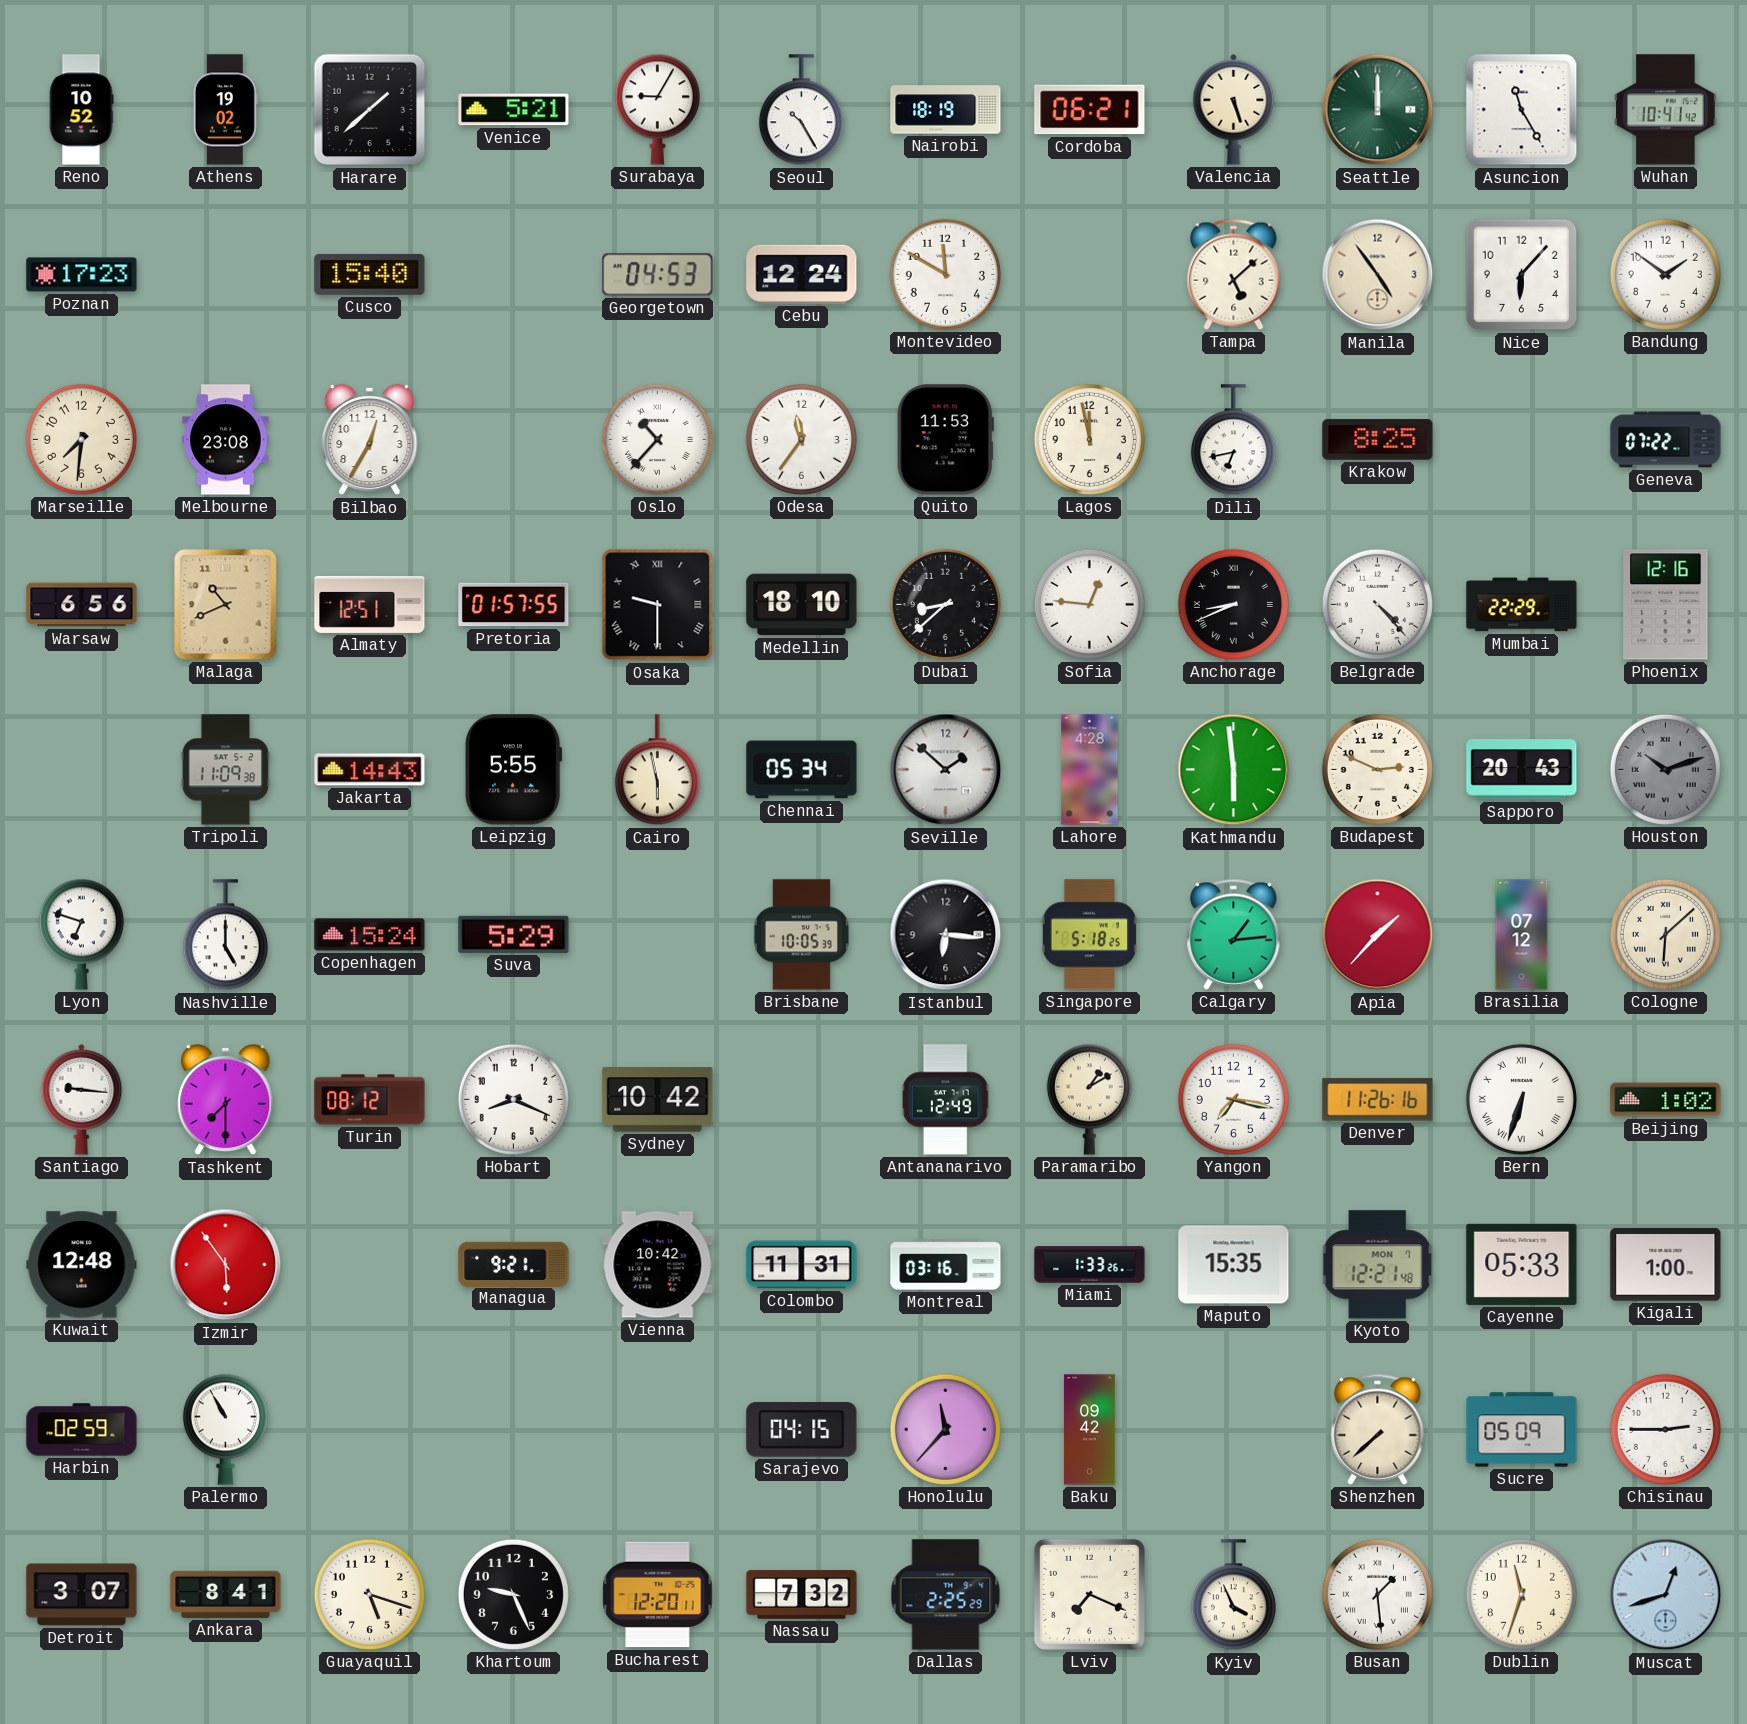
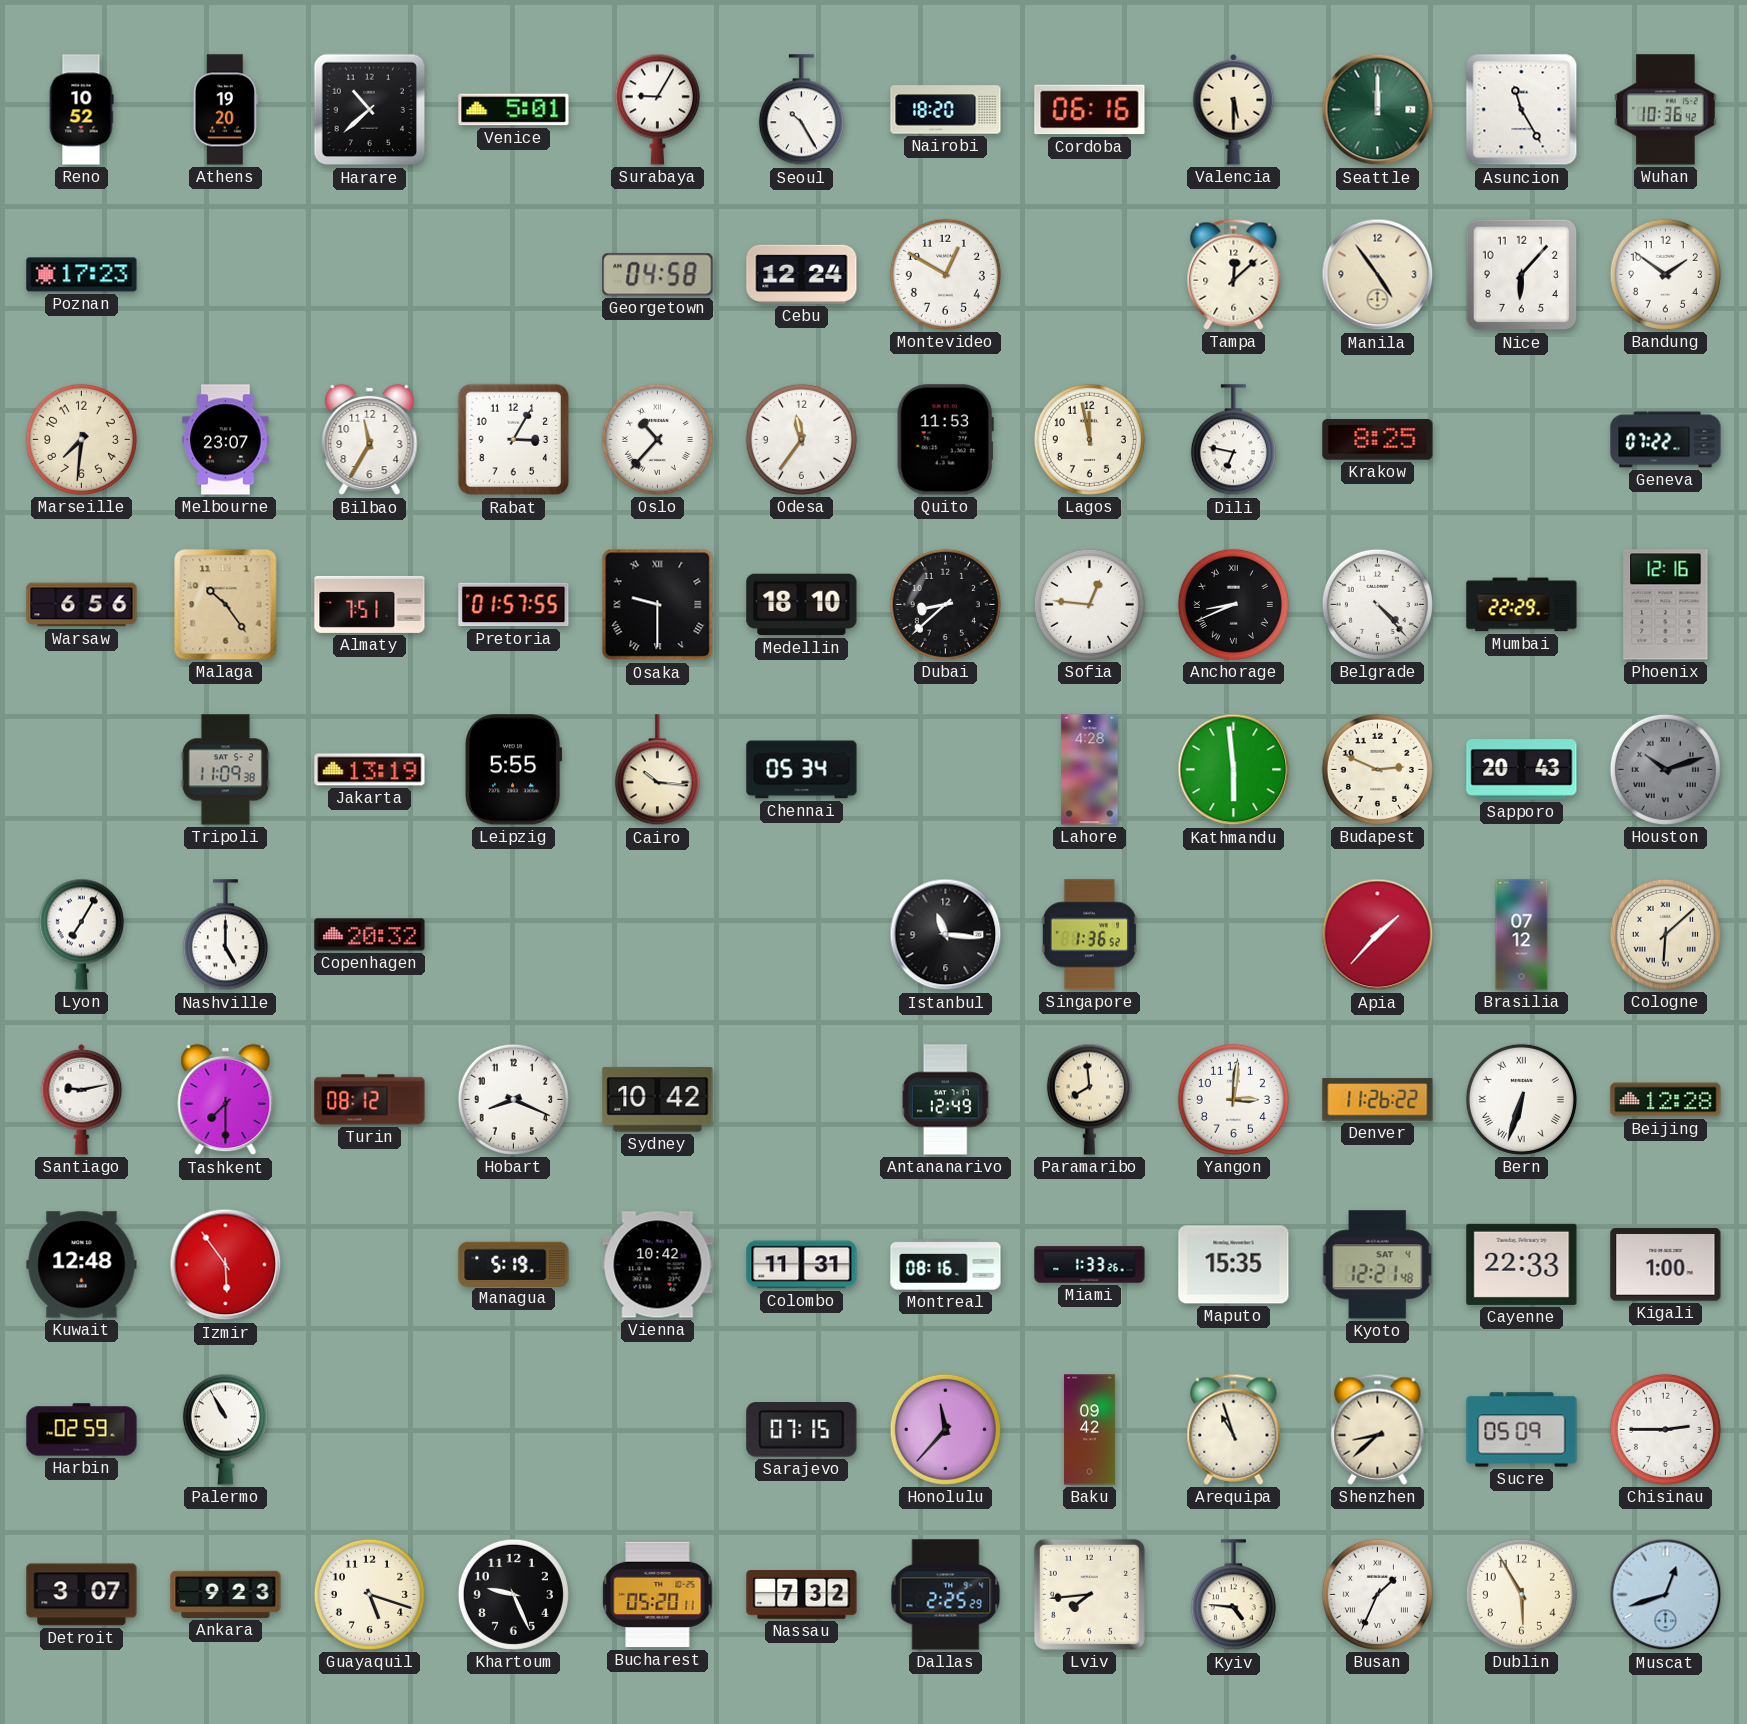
Athens: 19:02 -> 19:20
Harare: 1:38 -> 10:38
Venice: 5:21 -> 5:01
Nairobi: 18:19 -> 18:20
Cordoba: 06:21 -> 06:16
Valencia: 5:27 -> 5:30
Wuhan: 10:41 -> 10:36
Cusco: 15:40 -> none
Georgetown: 04:53 -> 04:58
Montevideo: 11:50 -> 12:50
Tampa: 5:08 -> 12:08
Melbourne: 23:08 -> 23:07
Bilbao: 12:35 -> 11:35
Rabat: none -> 3:05
Dili: 6:43 -> 6:47
Malaga: 10:41 -> 10:24
Almaty: 12:51 -> 7:51
Jakarta: 14:43 -> 13:19
Cairo: 5:58 -> 10:16
Seville: 1:52 -> none
Lyon: 6:48 -> 7:05
Copenhagen: 15:24 -> 20:32
Suva: 5:29 -> none
Brisbane: 10:05 -> none
Istanbul: 6:16 -> 11:16
Singapore: 5:18 -> 1:36
Calgary: 1:14 -> none
Santiago: 9:16 -> 9:13
Paramaribo: 1:10 -> 7:59
Yangon: 7:17 -> 3:01
Denver: 11:26:16 -> 11:26:22
Beijing: 1:02 -> 12:28
Managua: 9:21 -> 5:19
Montreal: 03:16 -> 08:16
Kyoto date: MON 7 -> SAT 4
Cayenne: 05:33 -> 22:33
Sarajevo: 04:15 -> 07:15
Arequipa: none -> 10:57
Shenzhen: 7:38 -> 8:38
Ankara: 8:41 -> 9:23
Bucharest: 12:20 -> 05:20
Lviv: 7:19 -> 7:44
Kyiv: 3:56 -> 4:46
Busan: 1:29 -> 1:34
Dublin: 11:33 -> 5:55
